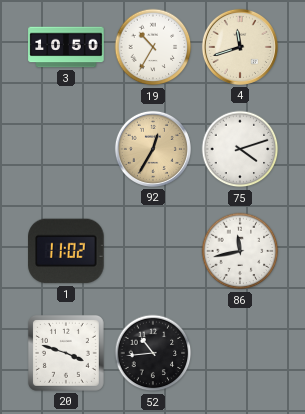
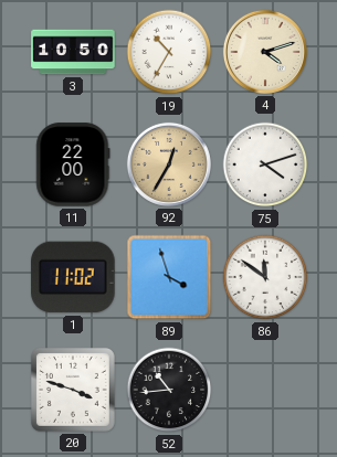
4: 11:42 -> 4:12
11: none -> 22:00
89: none -> 3:57
86: 11:43 -> 11:51
